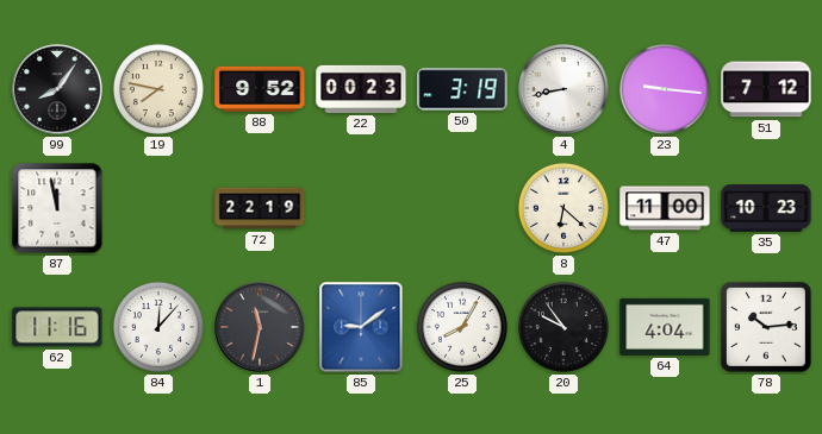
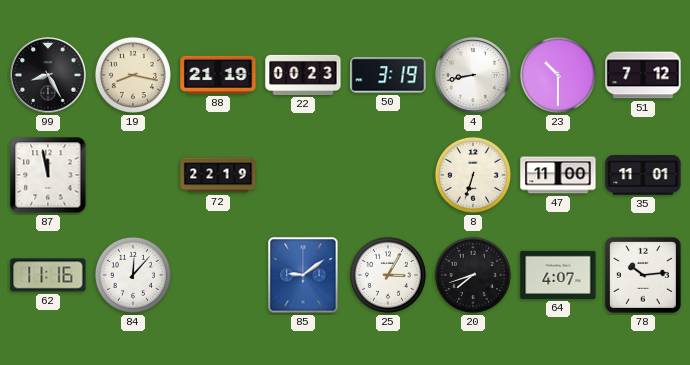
99: 8:06 -> 8:25
19: 7:47 -> 8:17
88: 9:52 -> 21:19
23: 9:16 -> 10:30
8: 6:22 -> 6:33
35: 10:23 -> 11:01
1: 11:32 -> none
25: 8:05 -> 3:05
20: 9:54 -> 7:42
64: 4:04 -> 4:07
